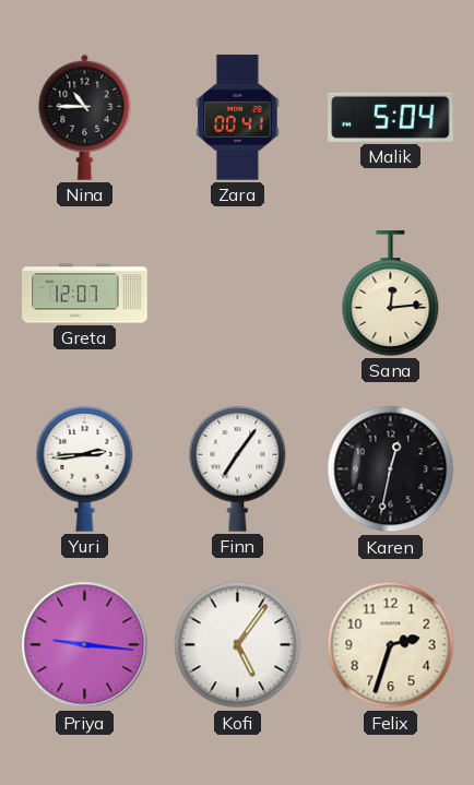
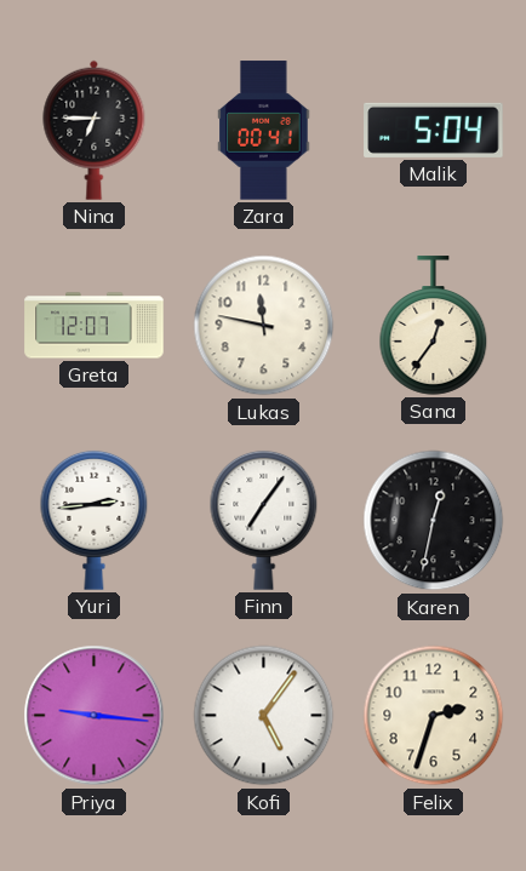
Nina: 10:45 -> 6:45
Lukas: none -> 11:47
Sana: 12:14 -> 12:36
